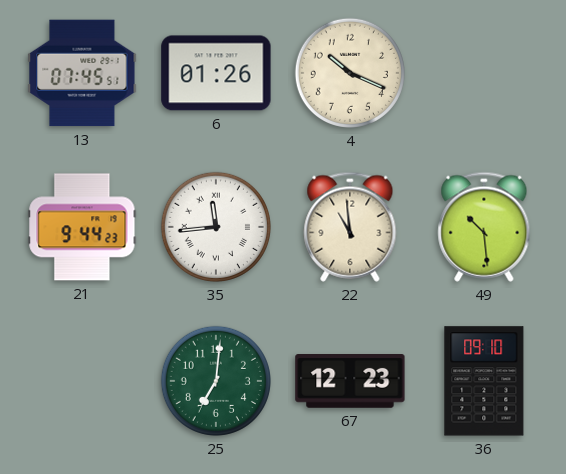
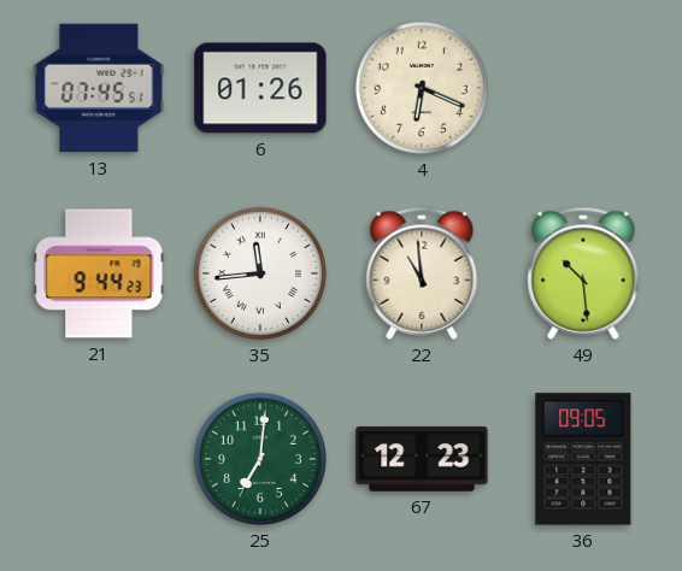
4: 10:19 -> 6:19
36: 09:10 -> 09:05
